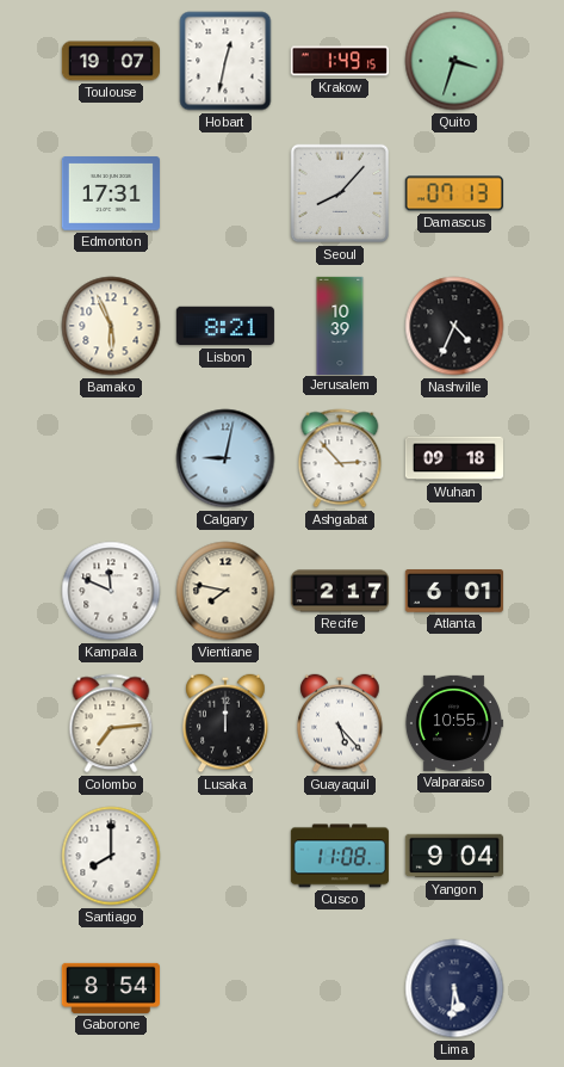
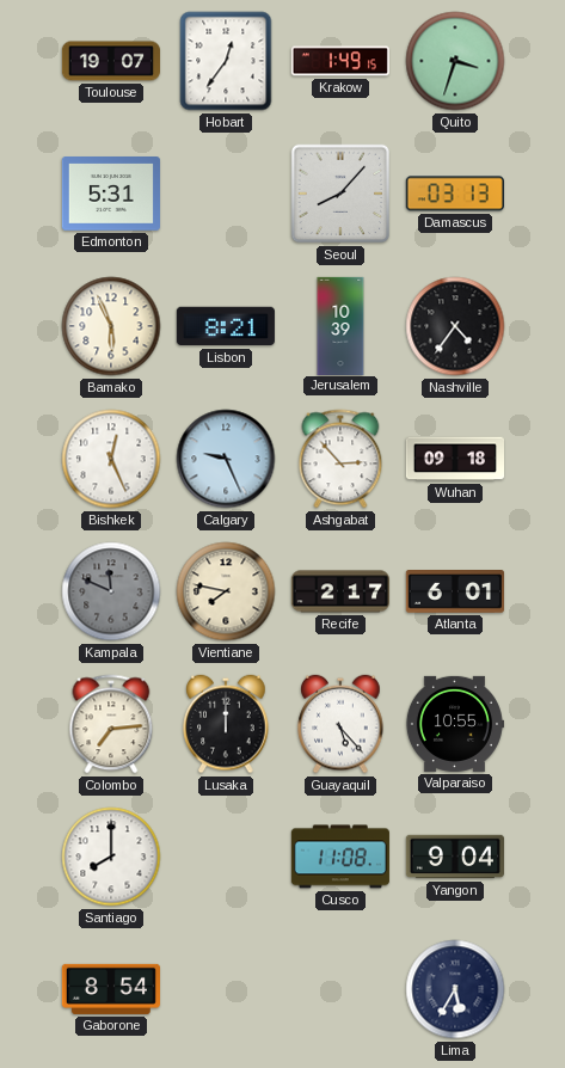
Hobart: 12:32 -> 12:36
Edmonton: 17:31 -> 5:31
Damascus: 07:13 -> 03:13
Nashville: 4:34 -> 4:36
Bishkek: none -> 12:26
Calgary: 9:02 -> 9:26
Kampala dial: white -> grey
Lima: 5:31 -> 5:35
